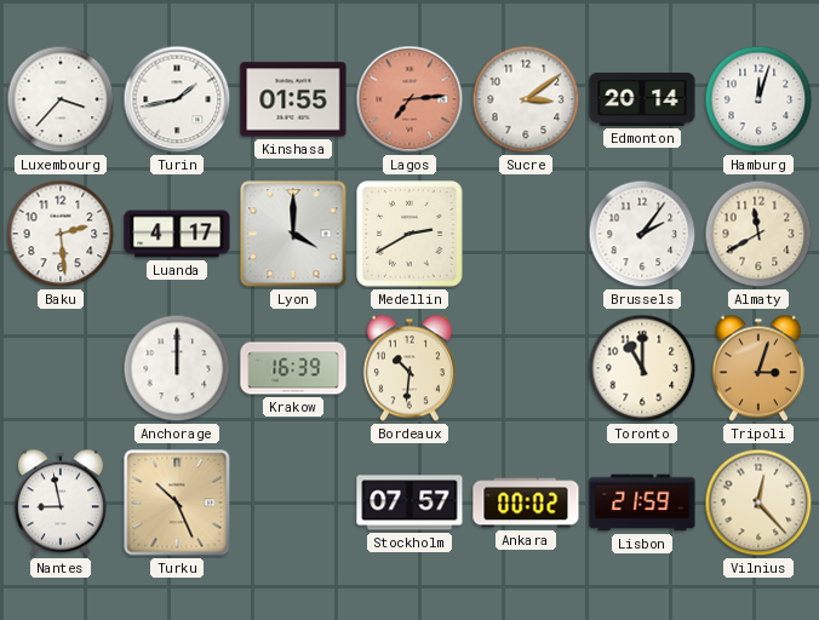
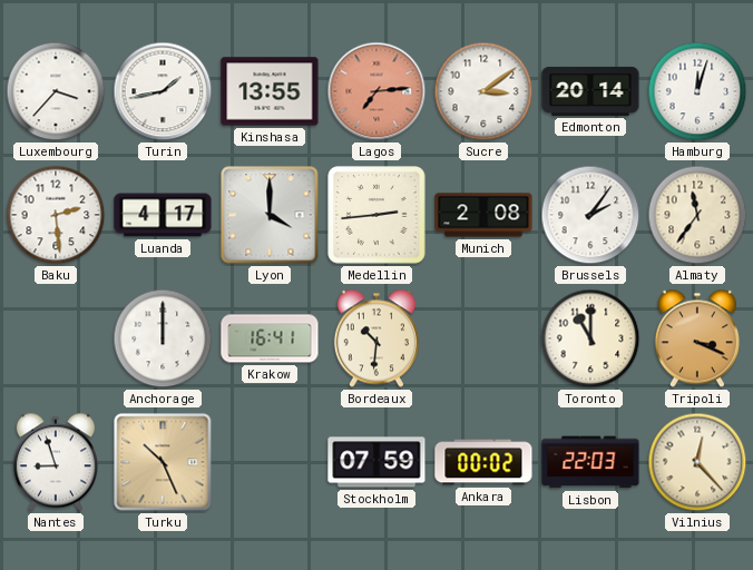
Kinshasa: 01:55 -> 13:55
Medellin: 2:40 -> 2:44
Munich: none -> 2:08
Almaty: 11:40 -> 11:36
Krakow: 16:39 -> 16:41
Tripoli: 3:03 -> 3:19
Nantes: 8:58 -> 8:57
Stockholm: 07:57 -> 07:59
Lisbon: 21:59 -> 22:03
